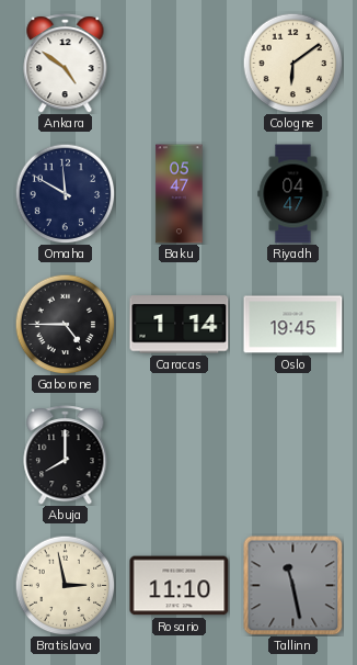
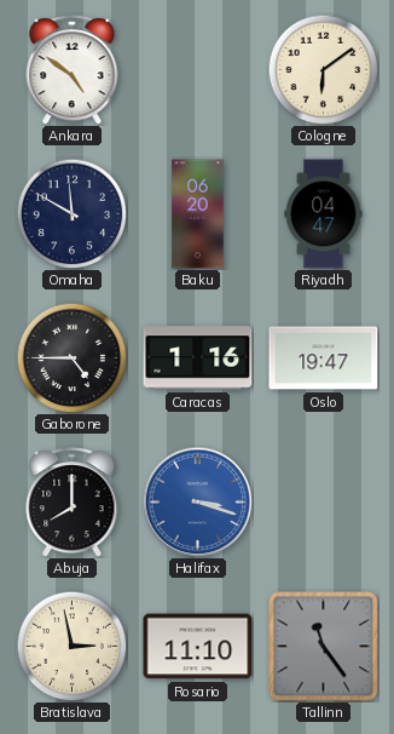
Baku: 05:47 -> 06:20
Caracas: 1:14 -> 1:16
Oslo: 19:45 -> 19:47
Halifax: none -> 3:18
Tallinn: 11:28 -> 11:24
